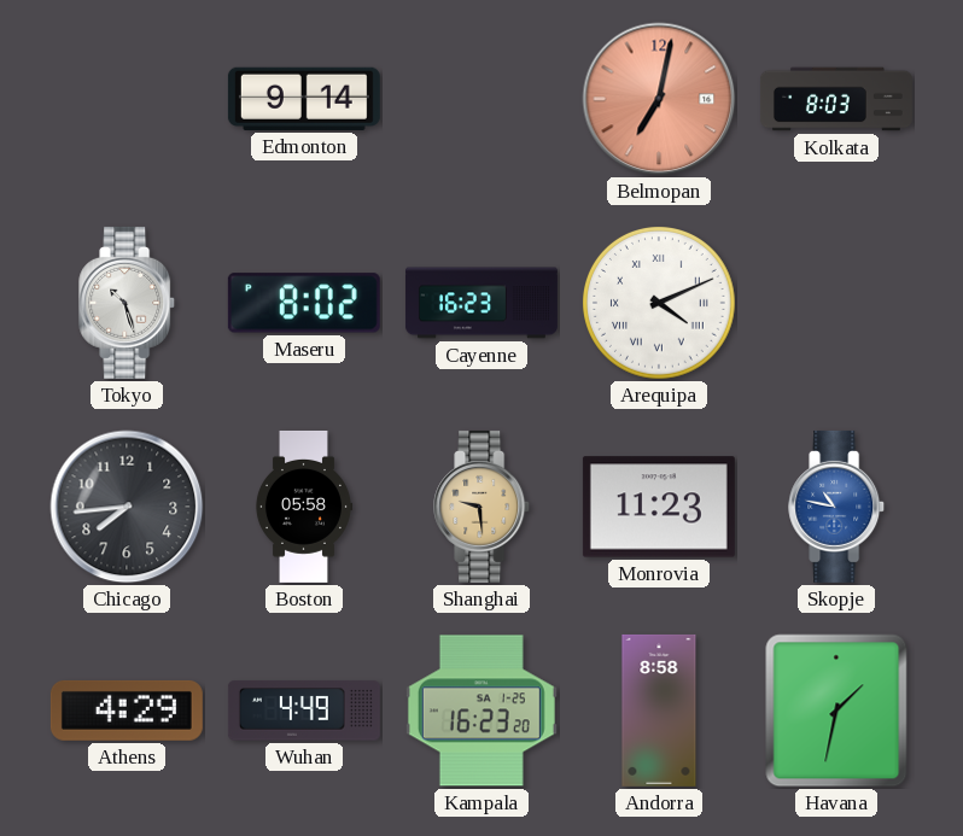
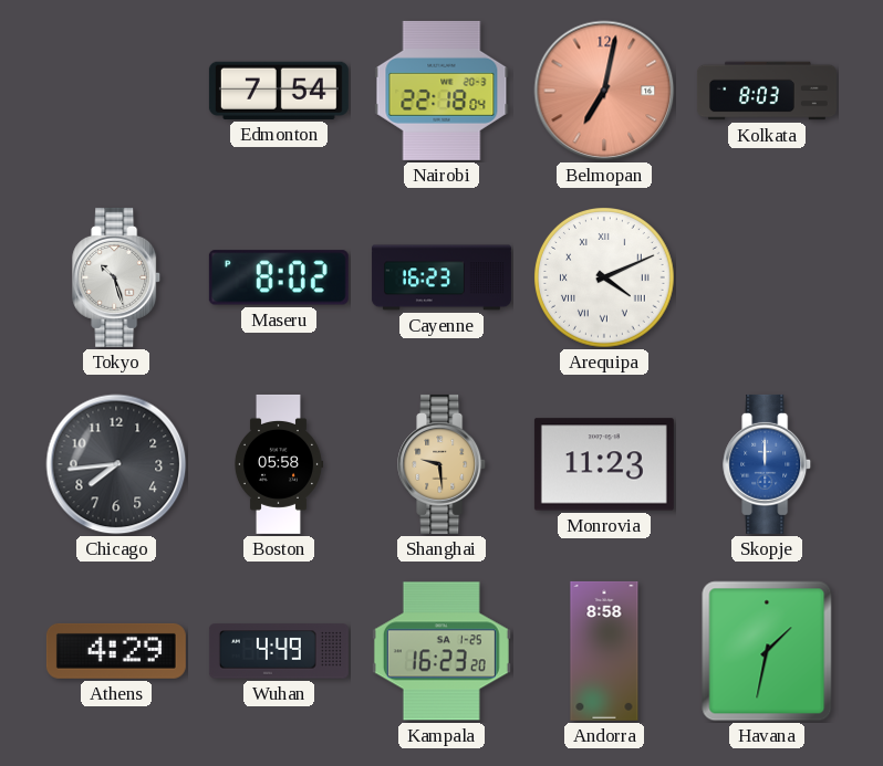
Edmonton: 9:14 -> 7:54
Nairobi: none -> 22:18
Skopje: 10:47 -> 12:00
